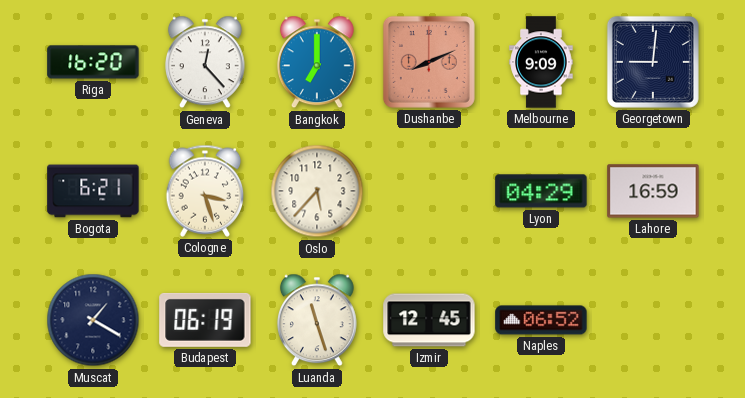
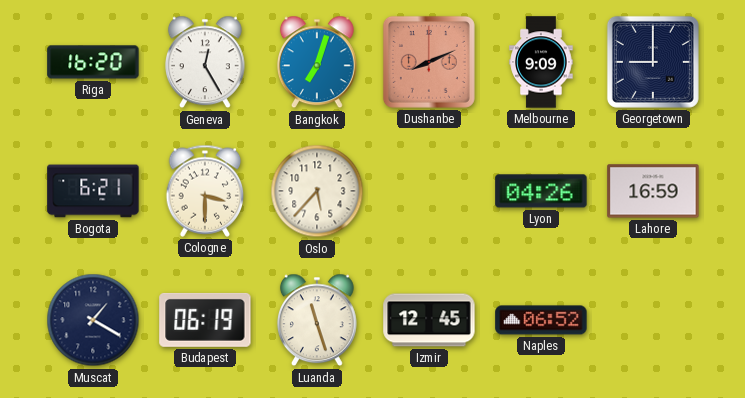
Geneva: 12:23 -> 12:25
Bangkok: 7:00 -> 7:03
Georgetown: 9:01 -> 9:00
Cologne: 3:27 -> 3:30
Lyon: 04:29 -> 04:26
